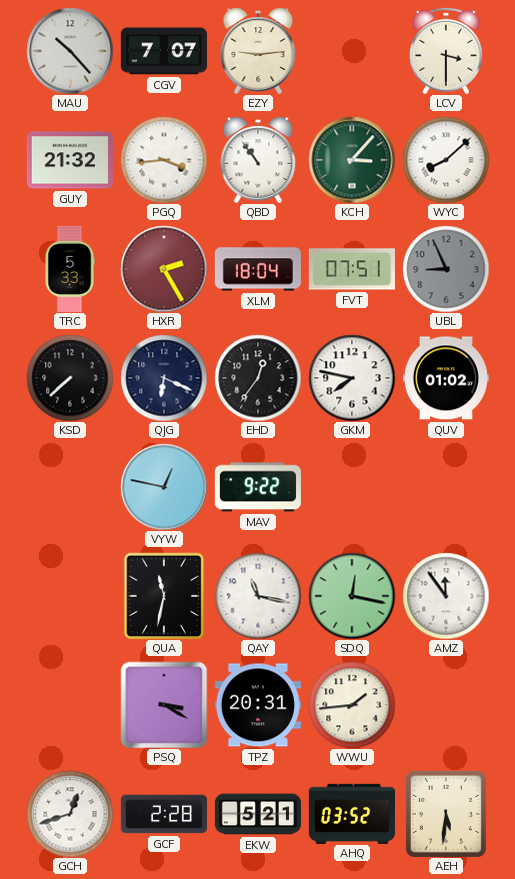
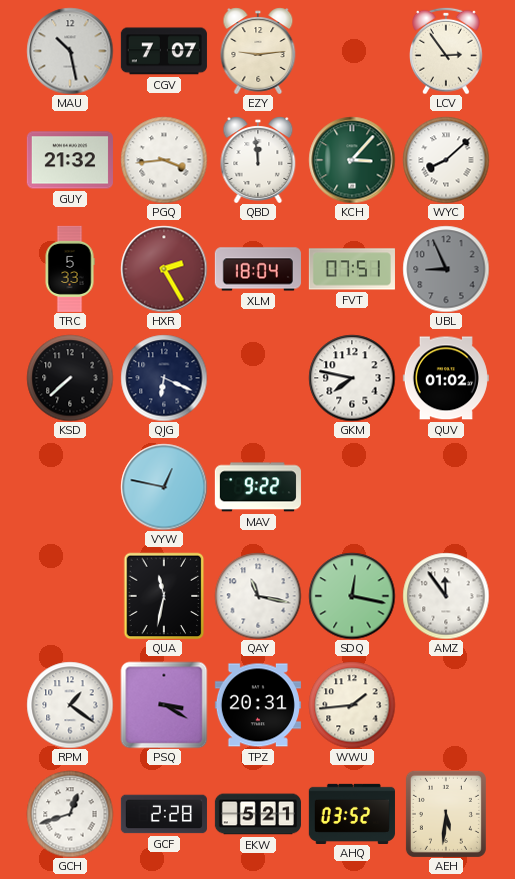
MAU: 10:23 -> 10:28
LCV: 3:30 -> 2:54
QBD: 10:54 -> 11:59
EHD: 12:36 -> none
RPM: none -> 1:21
